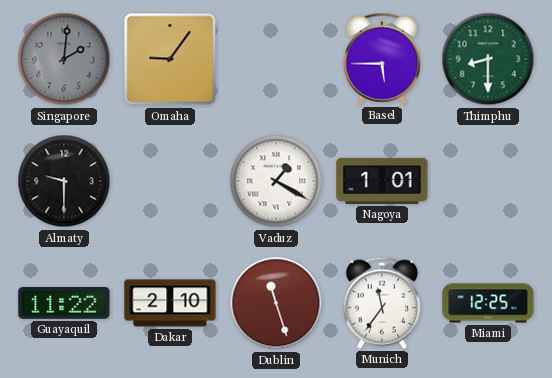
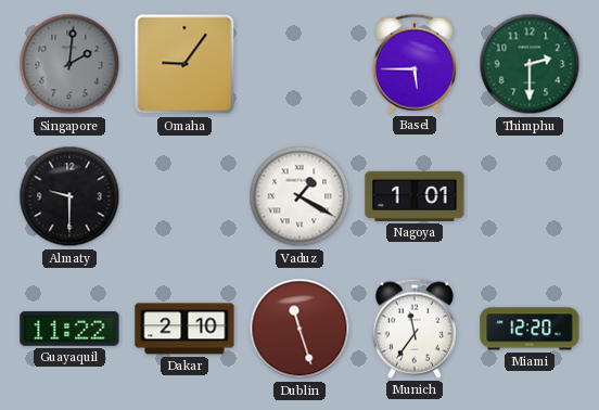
Thimphu: 8:30 -> 2:30
Miami: 12:25 -> 12:20
